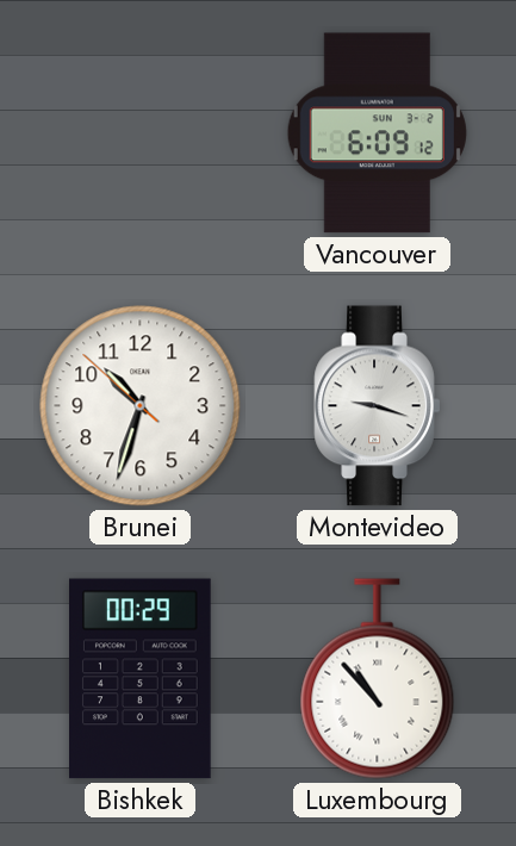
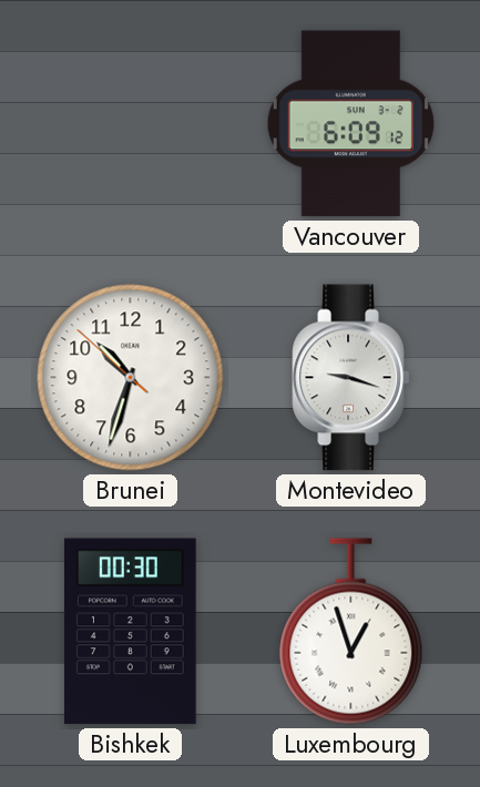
Bishkek: 00:29 -> 00:30
Luxembourg: 10:53 -> 12:57
